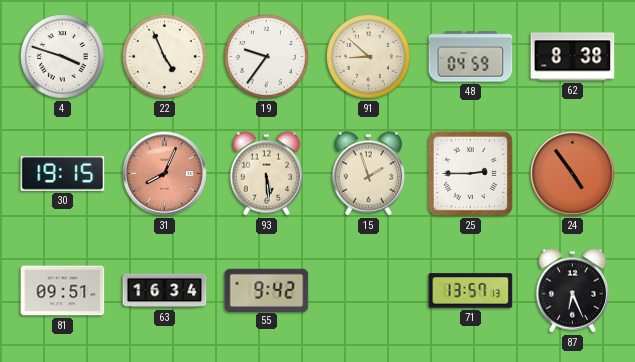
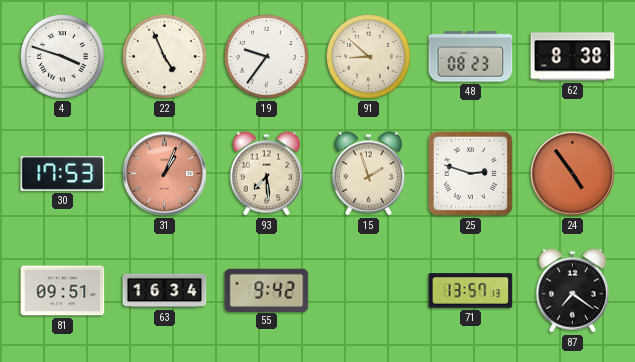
48: 04:59 -> 08:23
30: 19:15 -> 17:53
31: 8:04 -> 1:04
93: 5:29 -> 7:29
25: 2:45 -> 2:48
87: 6:26 -> 7:21
